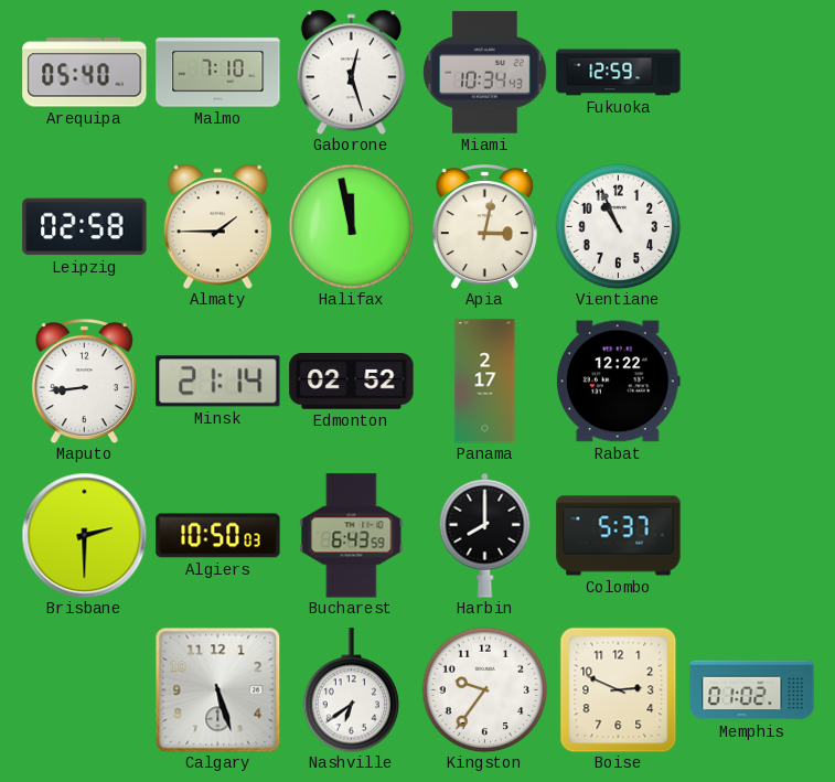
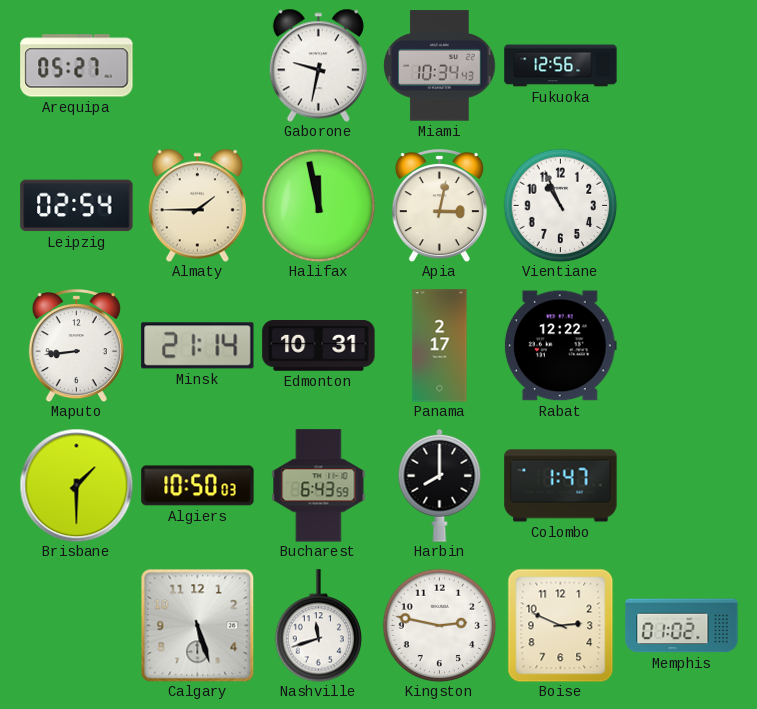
Arequipa: 05:40 -> 05:27
Malmo: 7:10 -> none
Gaborone: 12:27 -> 9:32
Fukuoka: 12:59 -> 12:56
Leipzig: 02:58 -> 02:54
Edmonton: 02:52 -> 10:31
Brisbane: 2:30 -> 1:30
Colombo: 5:37 -> 1:47
Nashville: 6:39 -> 11:42
Kingston: 9:36 -> 2:47
